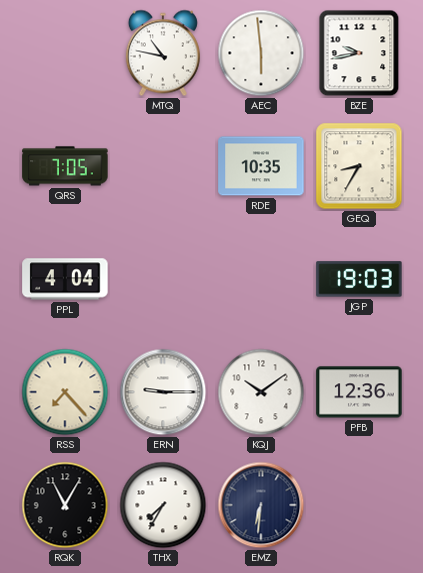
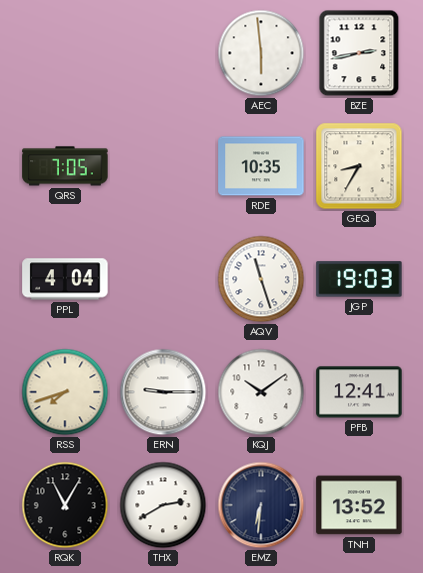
MTQ: 10:47 -> none
BZE: 9:43 -> 2:43
AQV: none -> 11:27
RSS: 7:23 -> 7:42
PFB: 12:36 -> 12:41
THX: 7:35 -> 2:40
TNH: none -> 13:52
